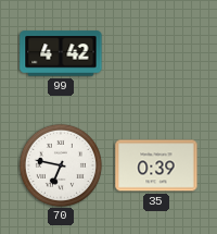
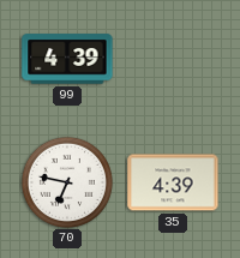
99: 4:42 -> 4:39
35: 0:39 -> 4:39
